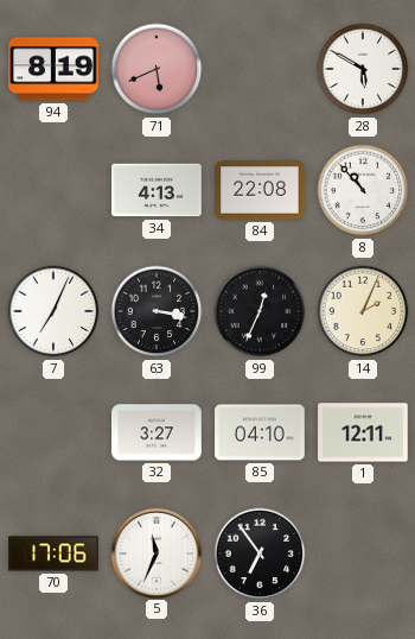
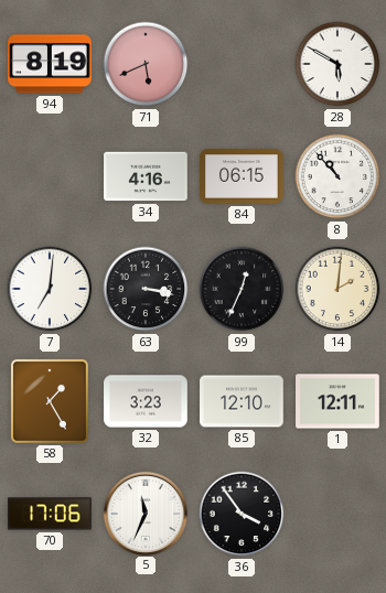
34: 4:13 -> 4:16
84: 22:08 -> 06:15
7: 7:04 -> 7:01
14: 2:04 -> 2:01
58: none -> 1:25
32: 3:27 -> 3:23
85: 04:10 -> 12:10
36: 6:54 -> 3:54
